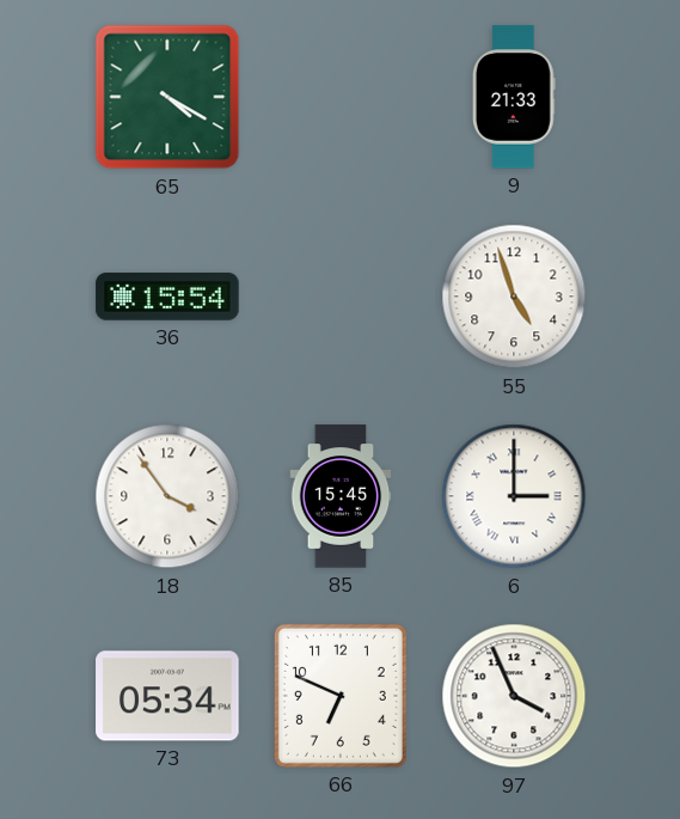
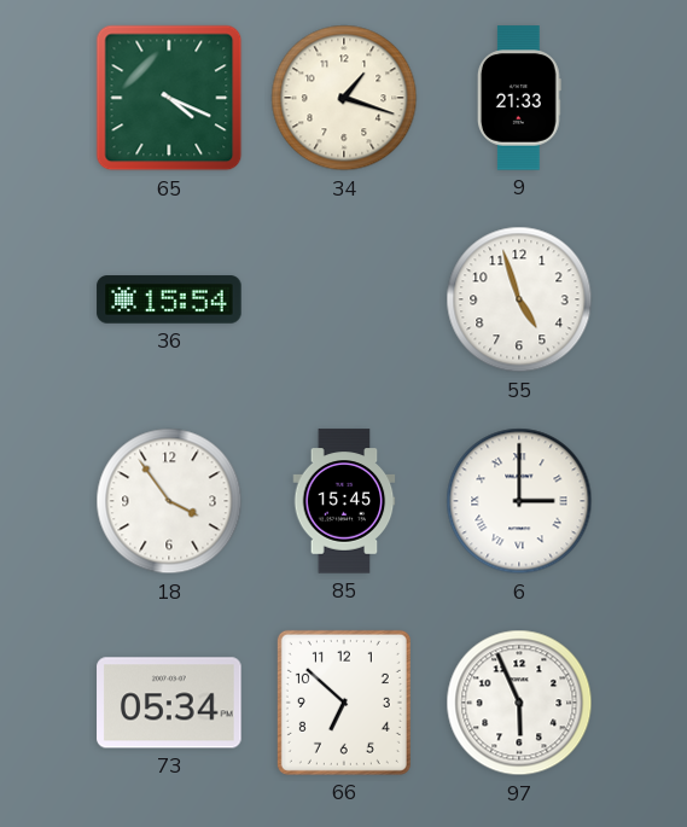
65: 4:20 -> 4:19
34: none -> 1:18
66: 6:49 -> 6:52
97: 3:56 -> 5:56
